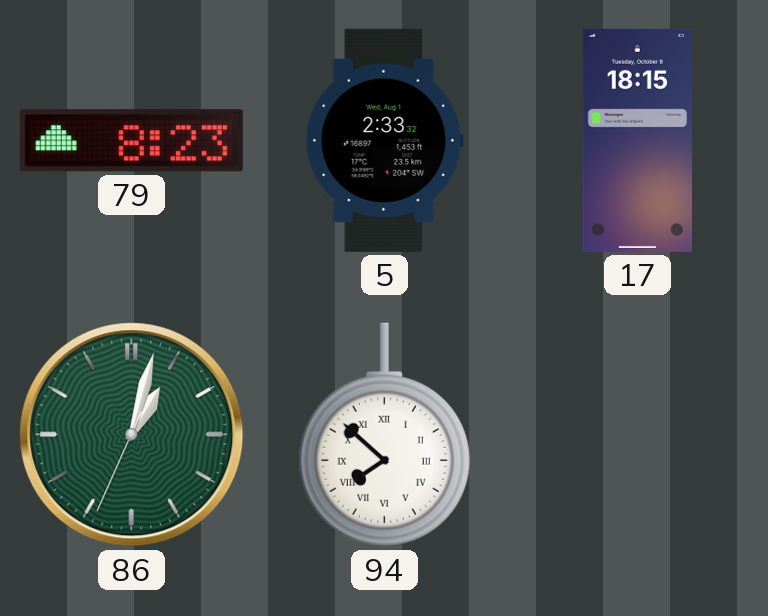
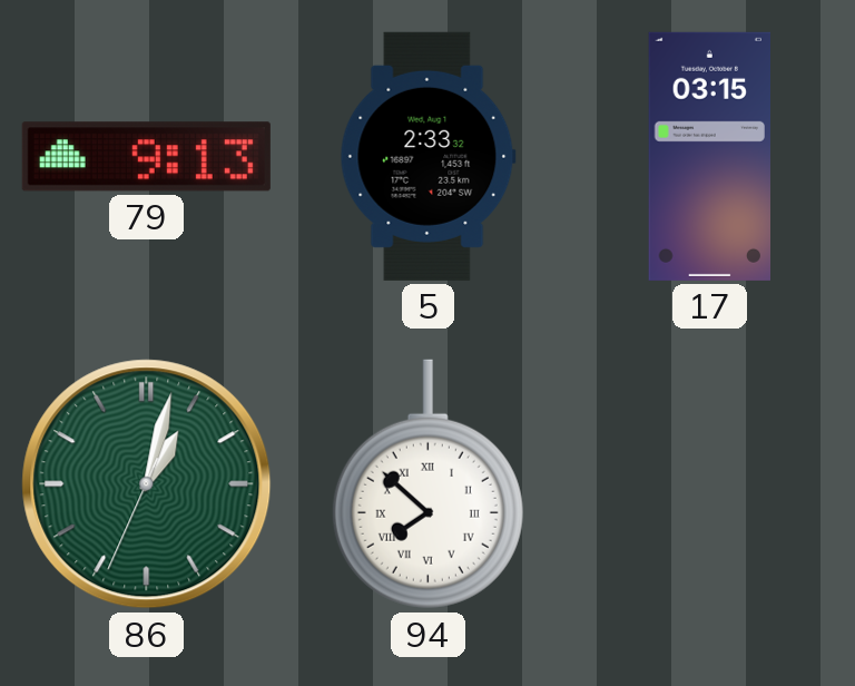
79: 8:23 -> 9:13
17: 18:15 -> 03:15
